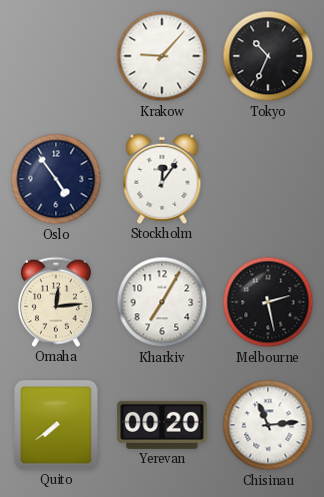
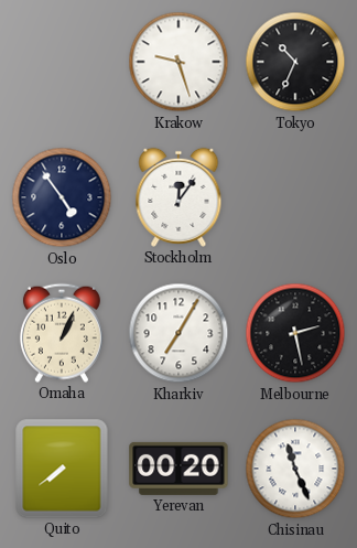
Krakow: 9:07 -> 9:27
Omaha: 12:14 -> 1:04
Chisinau: 11:14 -> 11:26
